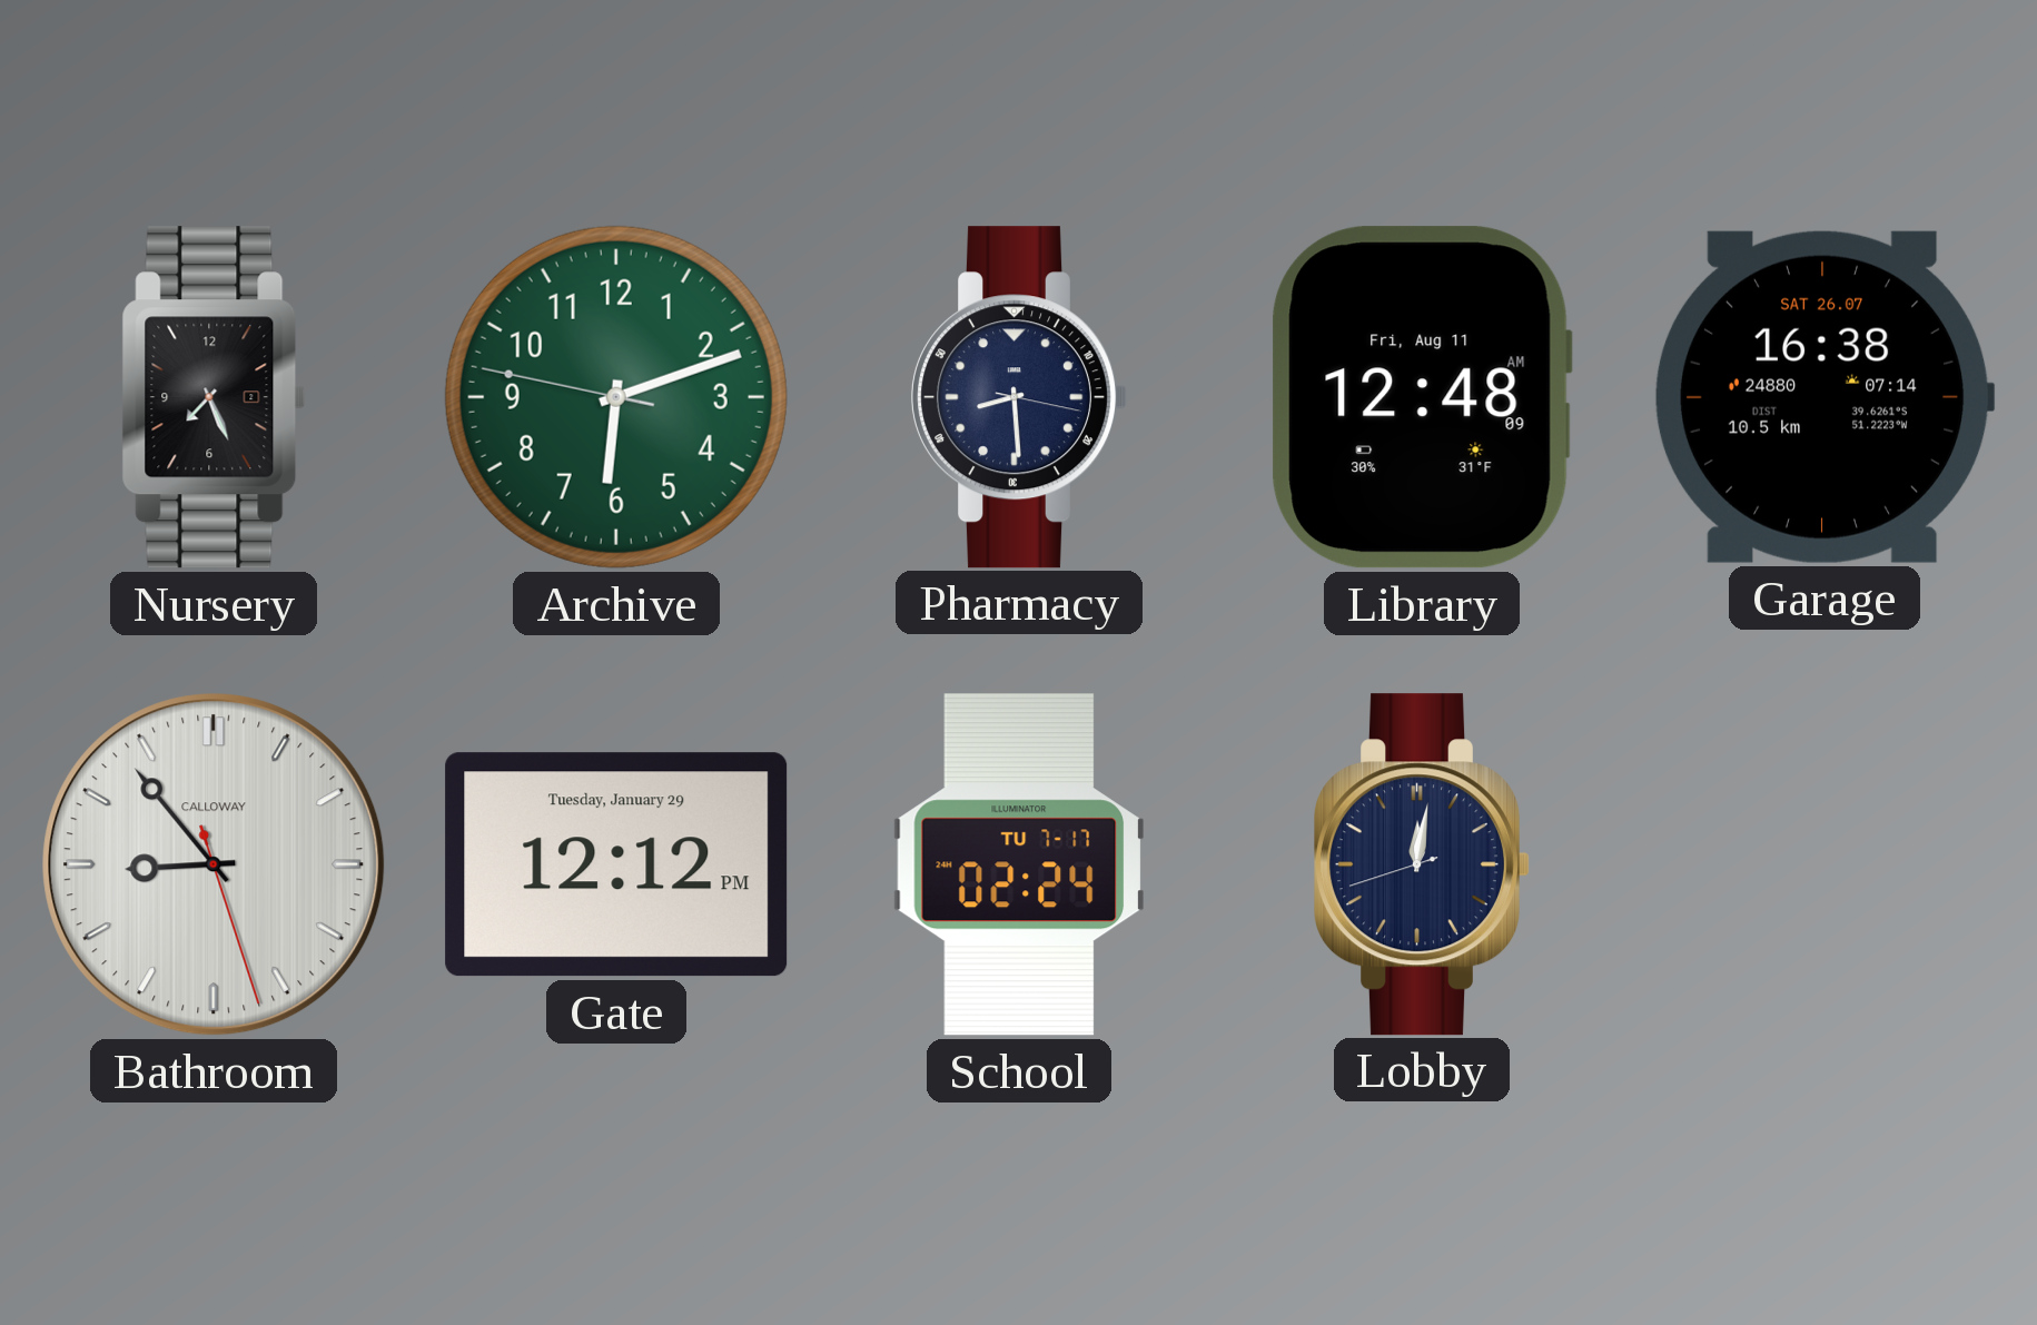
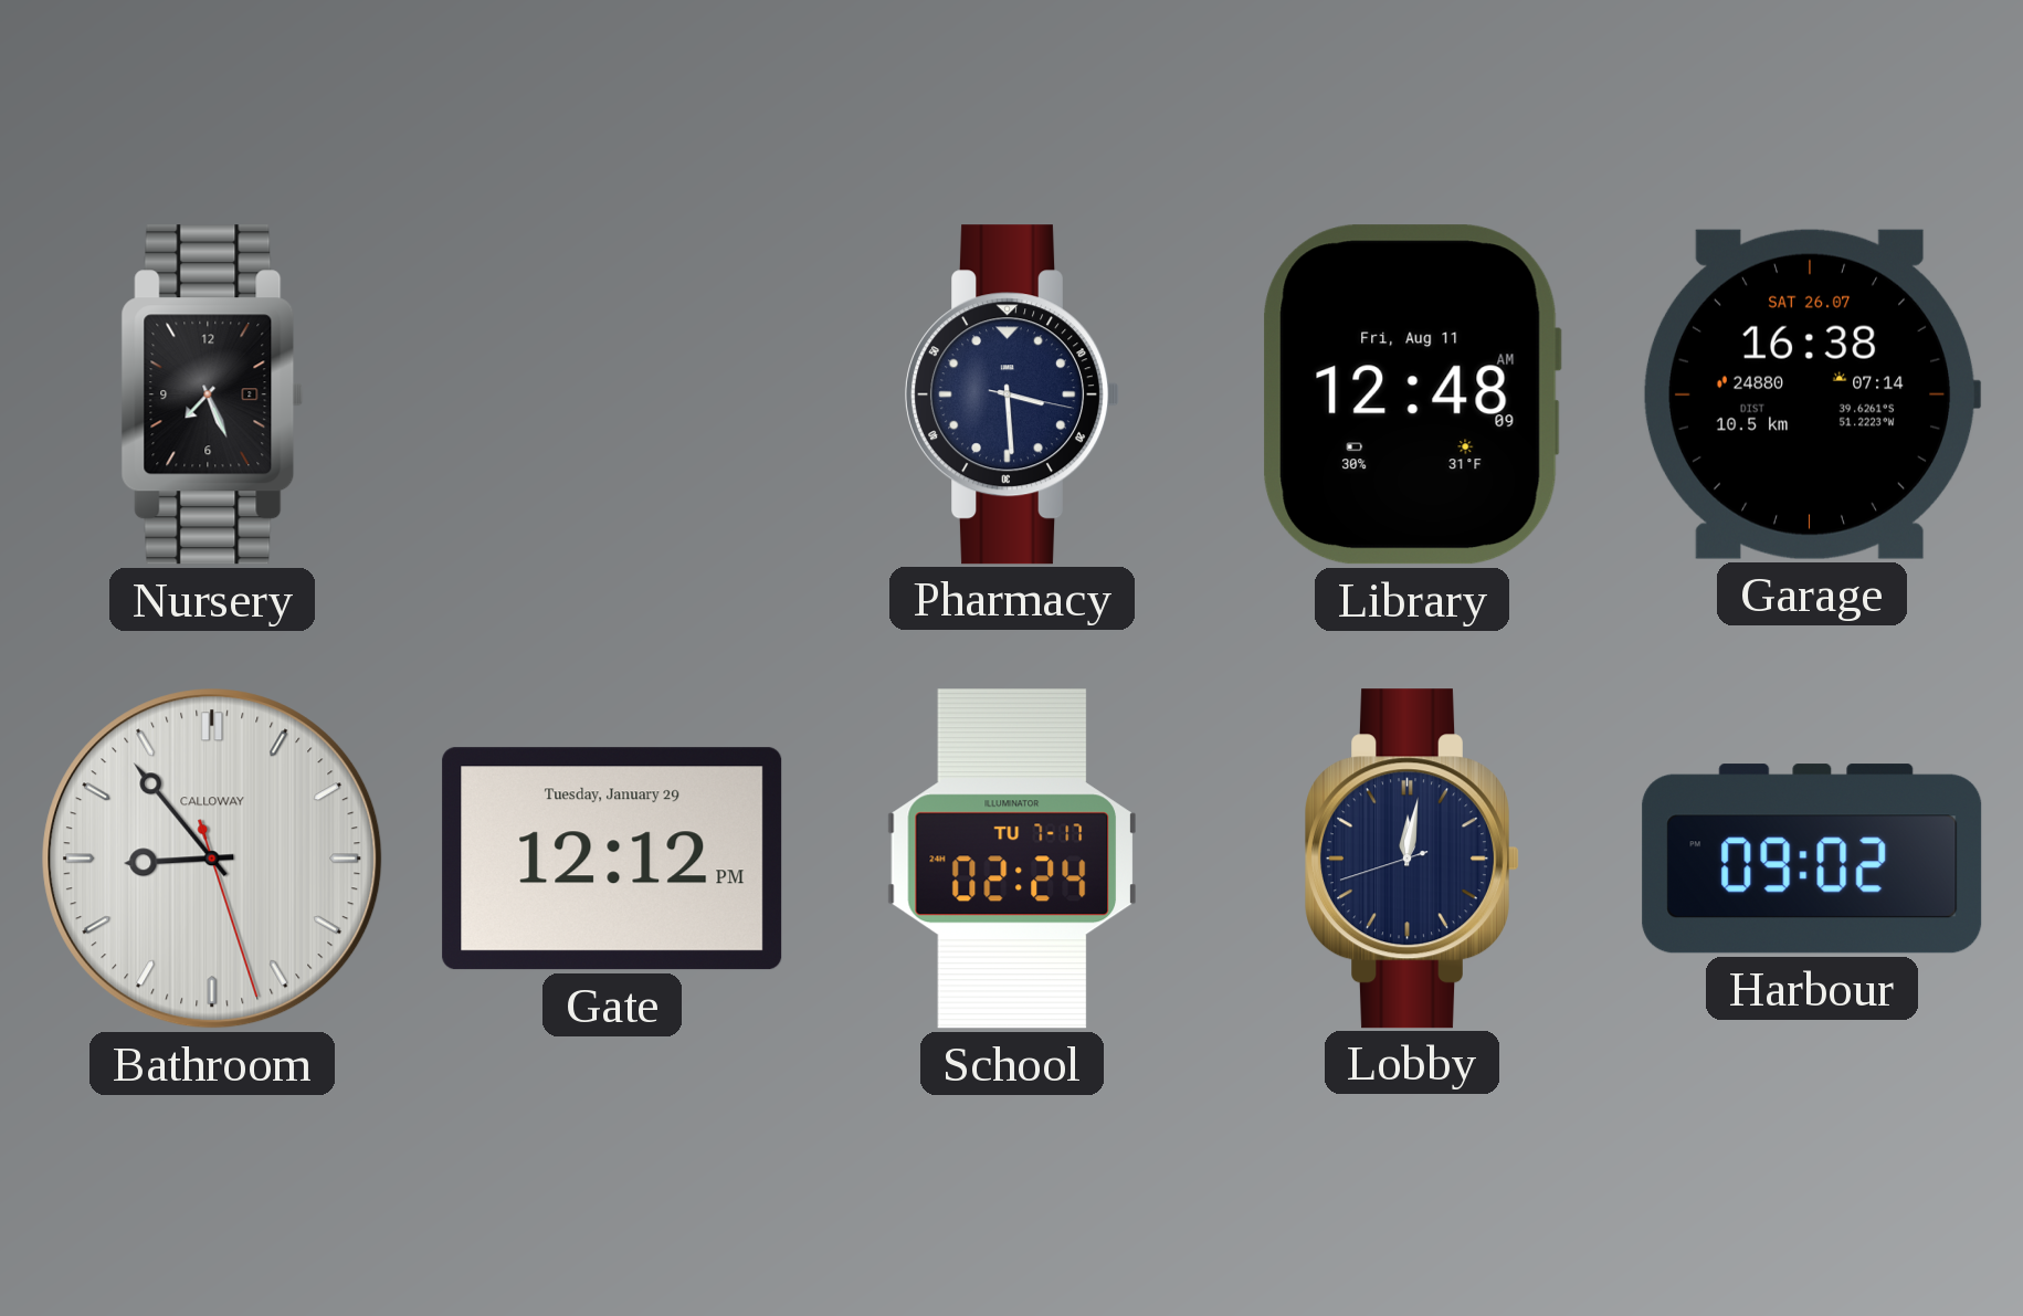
Archive: 6:11 -> none
Pharmacy: 8:29 -> 3:29
Harbour: none -> 09:02
